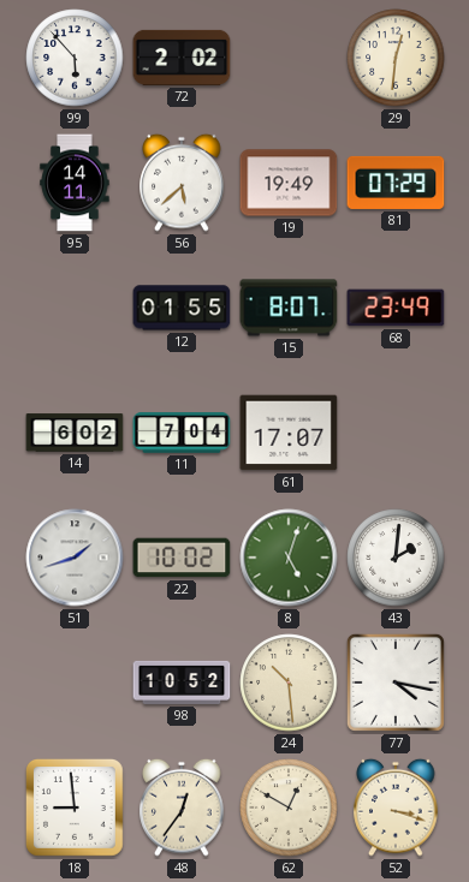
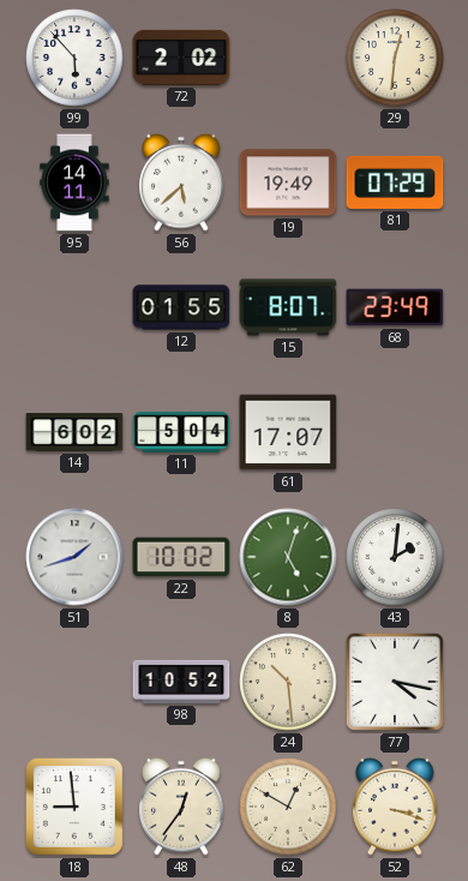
11: 7:04 -> 5:04
